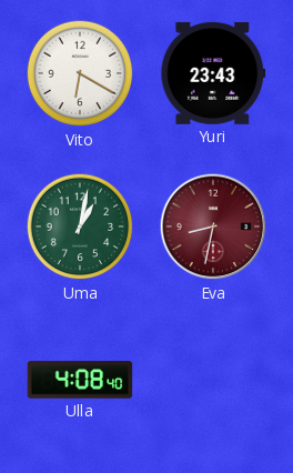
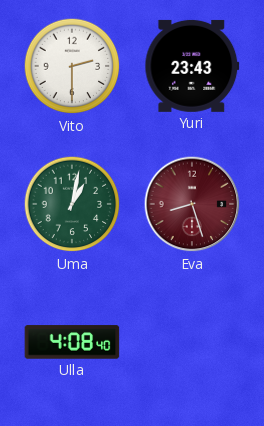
Vito: 6:20 -> 2:30
Eva: 8:32 -> 8:27
